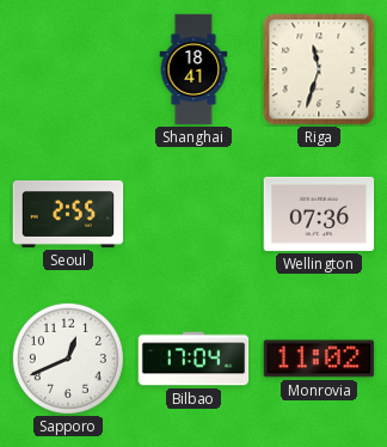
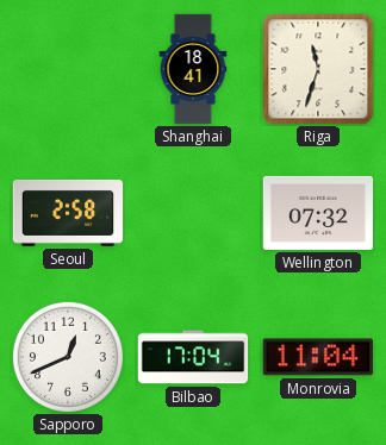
Seoul: 2:55 -> 2:58
Wellington: 07:36 -> 07:32
Monrovia: 11:02 -> 11:04
